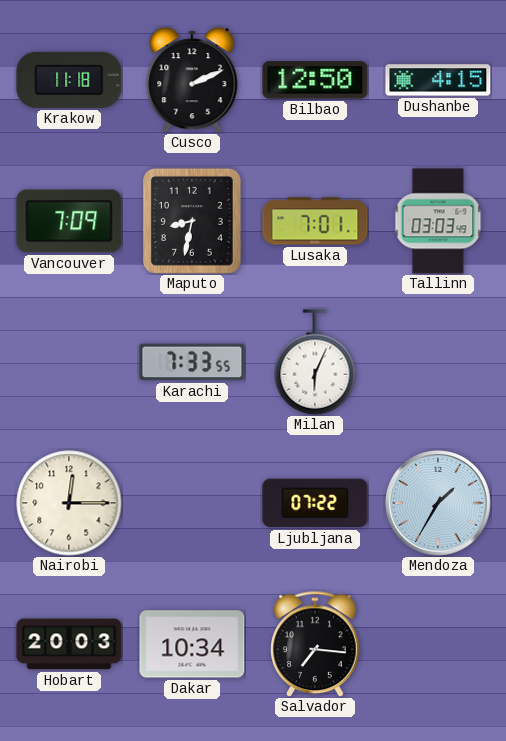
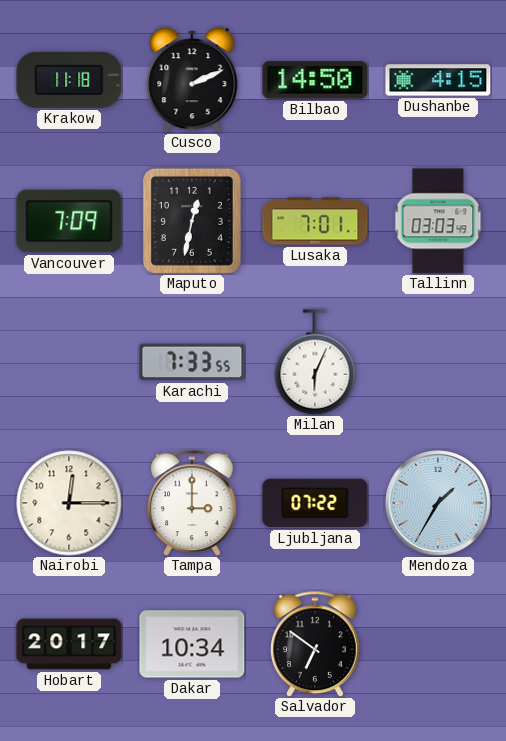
Bilbao: 12:50 -> 14:50
Maputo: 8:32 -> 12:32
Tampa: none -> 3:00
Hobart: 20:03 -> 20:17
Salvador: 7:16 -> 6:51
